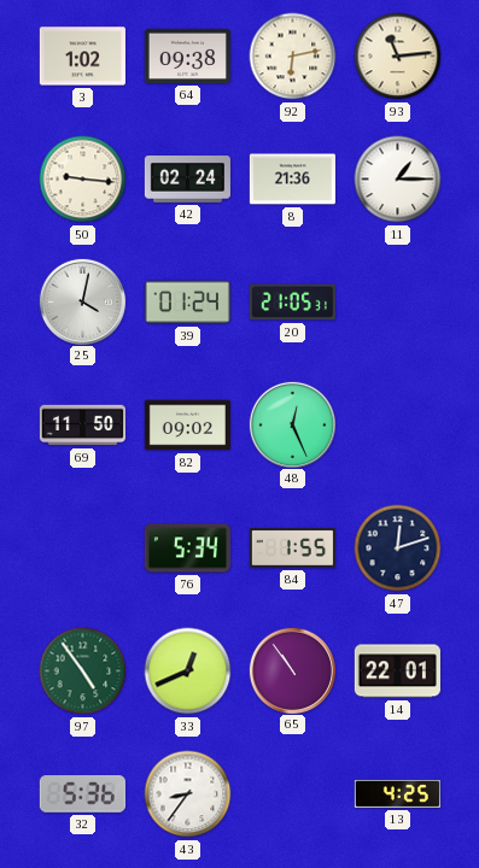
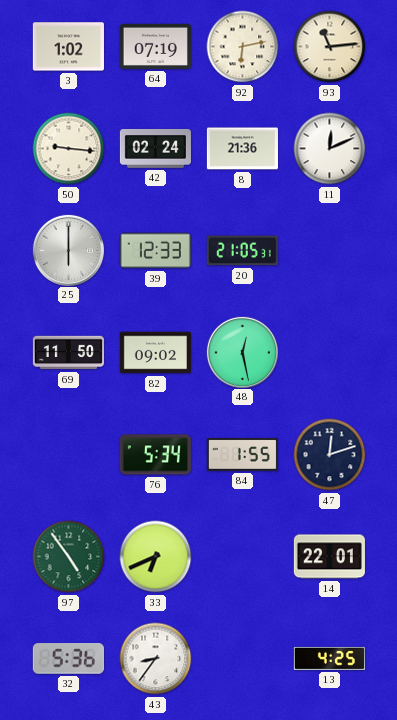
64: 09:38 -> 07:19
11: 1:15 -> 12:11
25: 4:02 -> 6:00
39: 01:24 -> 12:33
48: 12:26 -> 12:28
33: 12:41 -> 6:41
65: 10:54 -> none
